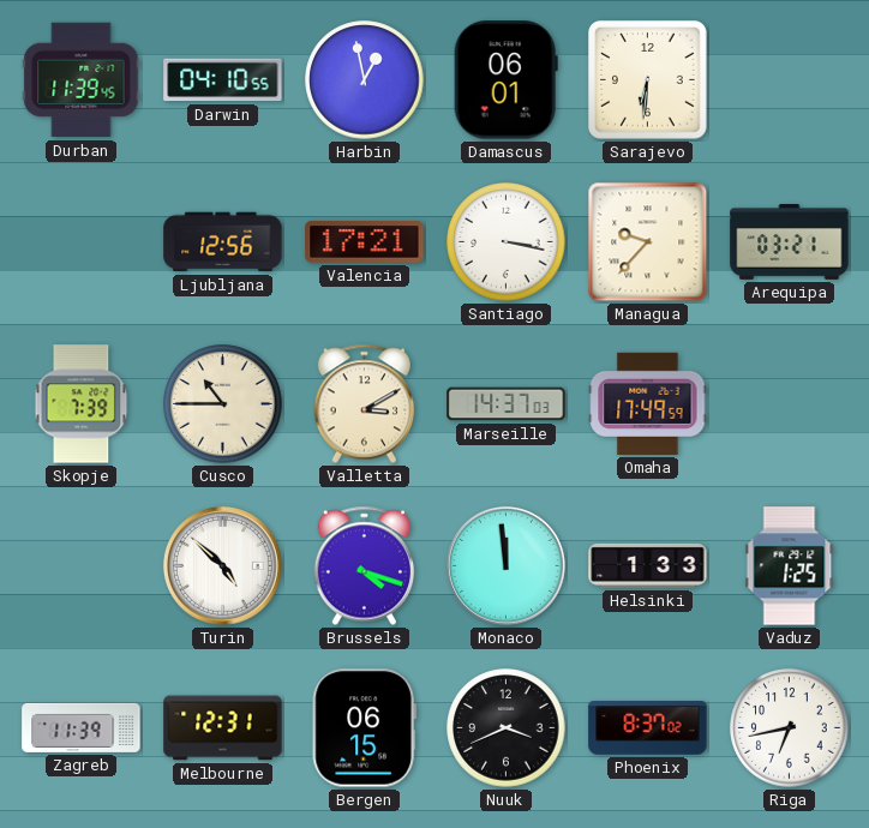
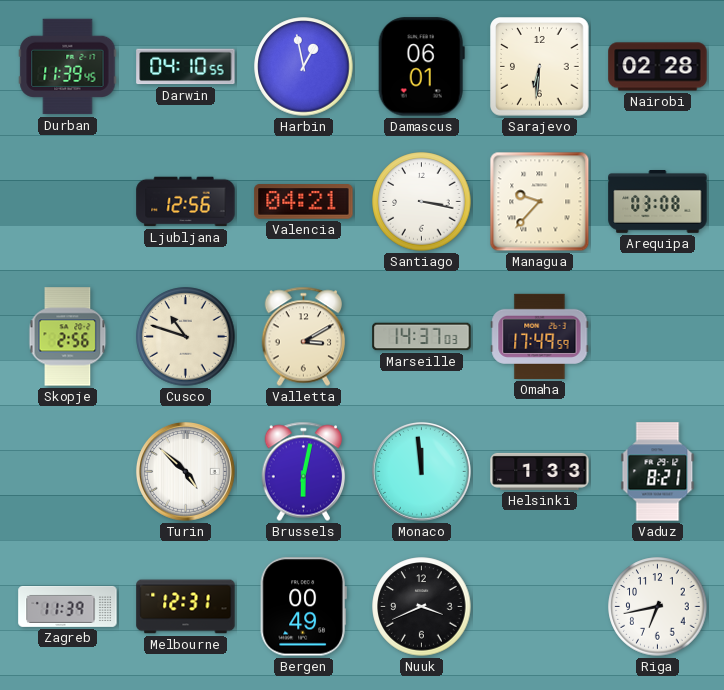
Nairobi: none -> 02:28
Valencia: 17:21 -> 04:21
Arequipa: 03:21 -> 03:08
Skopje: 7:39 -> 2:56
Cusco: 10:45 -> 10:48
Brussels: 4:18 -> 6:02
Vaduz: 1:25 -> 8:21
Bergen: 06:15 -> 00:49
Phoenix: 8:37 -> none
